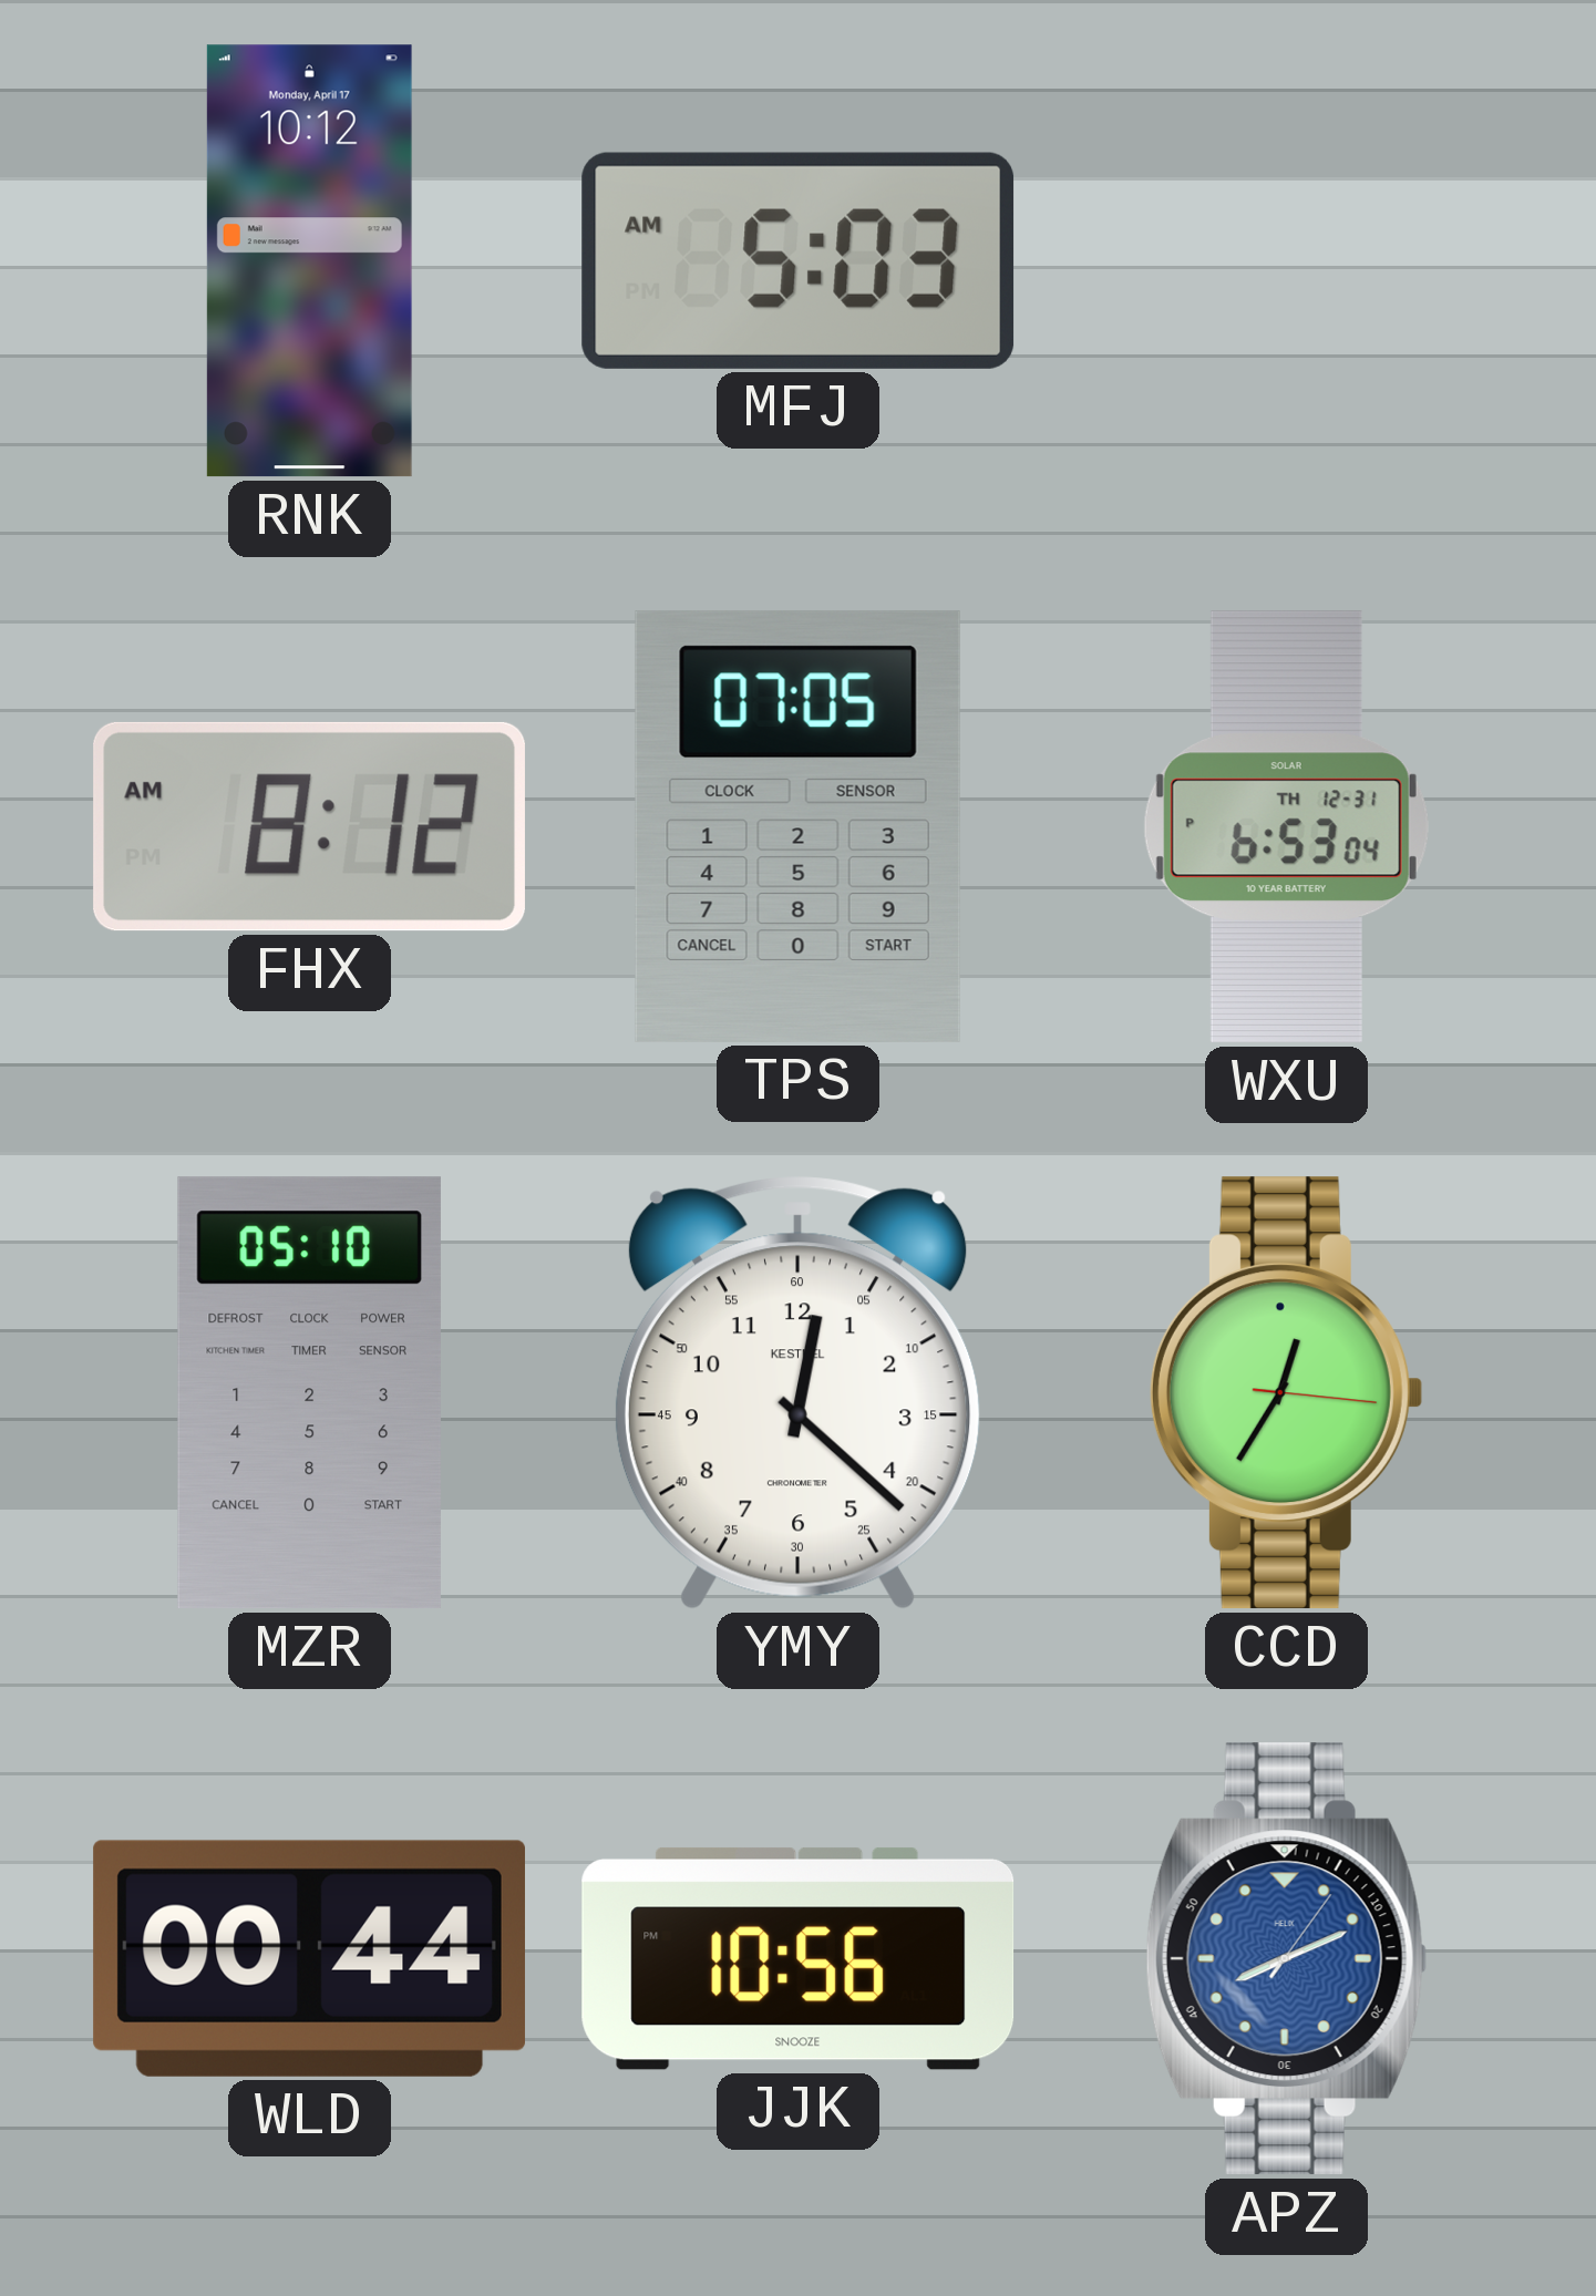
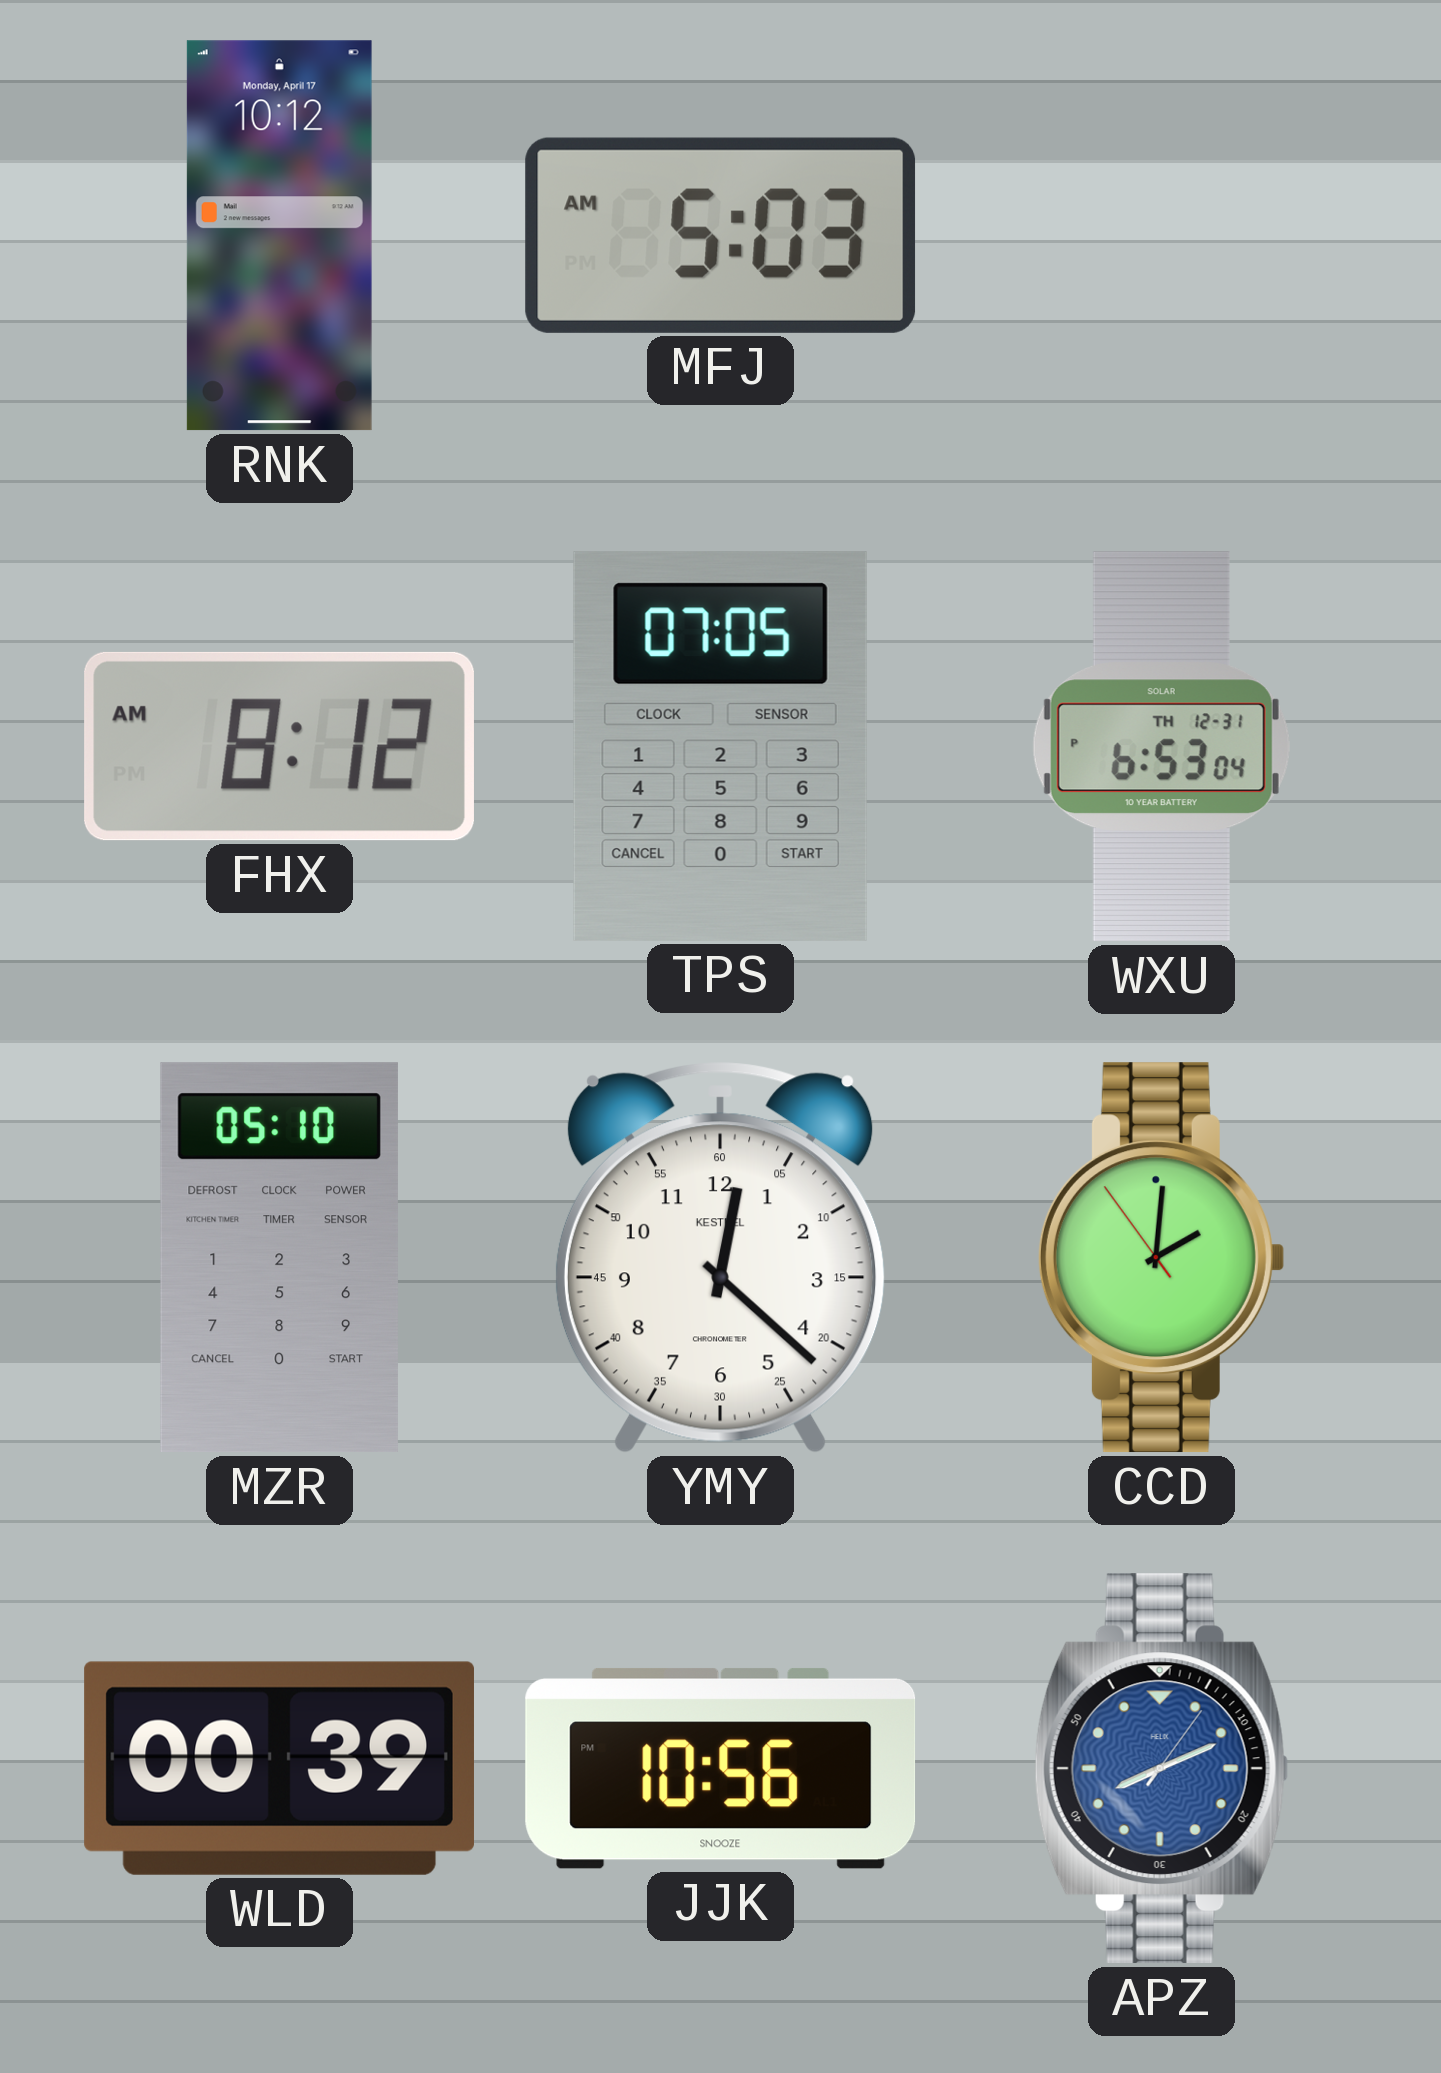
CCD: 12:35 -> 2:00
WLD: 00:44 -> 00:39
